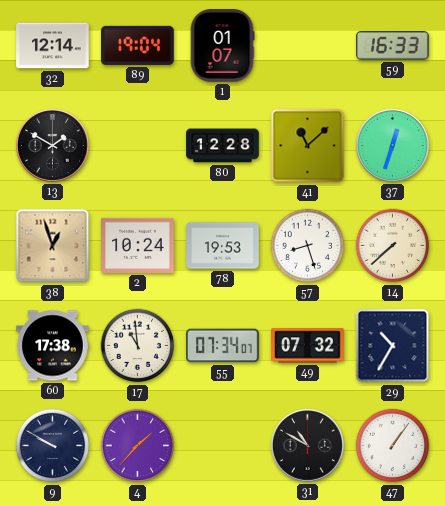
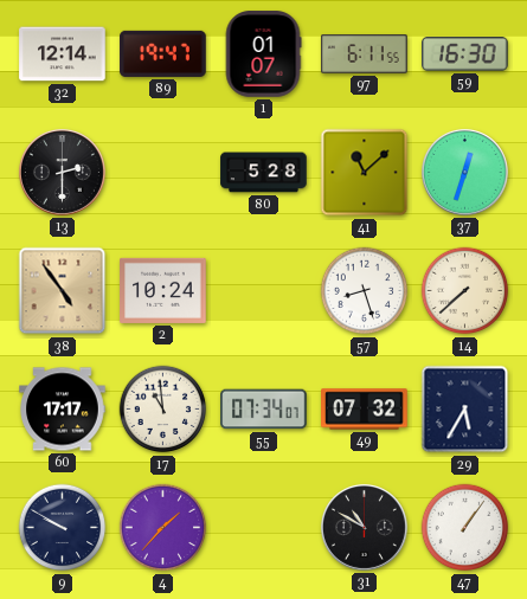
89: 19:04 -> 19:47
97: none -> 6:11
59: 16:33 -> 16:30
13: 1:50 -> 2:30
80: 12:28 -> 5:28
38: 12:57 -> 4:54
78: 19:53 -> none
60: 17:38 -> 17:17
29: 10:35 -> 5:35
